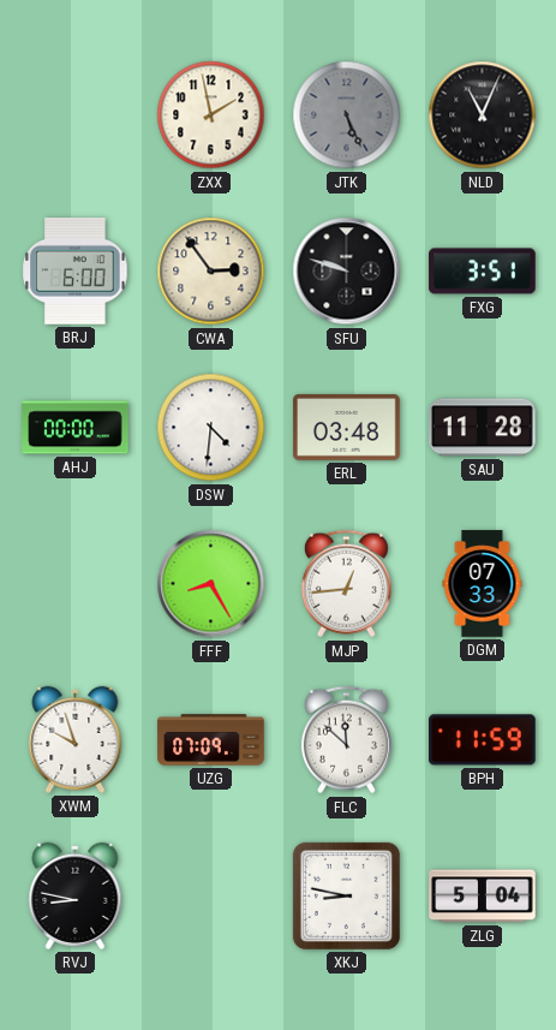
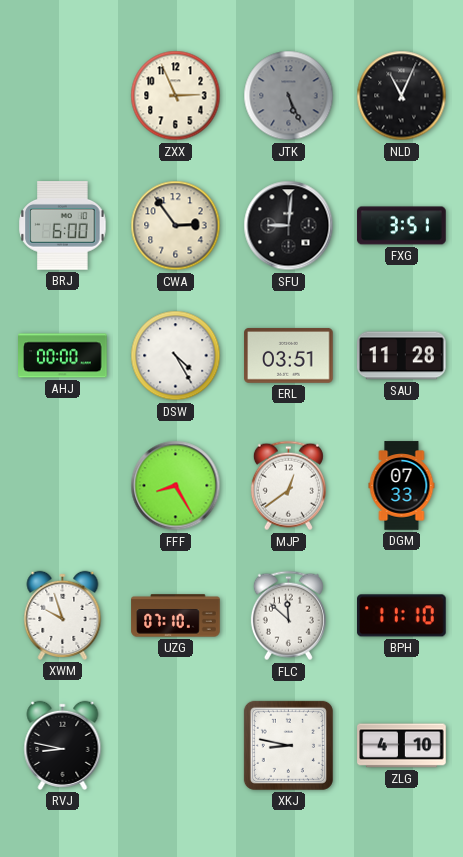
ZXX: 1:58 -> 2:56
SFU: 9:48 -> 9:01
DSW: 4:31 -> 4:25
ERL: 03:48 -> 03:51
MJP: 12:44 -> 12:39
UZG: 07:09 -> 07:10
BPH: 11:59 -> 11:10
ZLG: 5:04 -> 4:10
